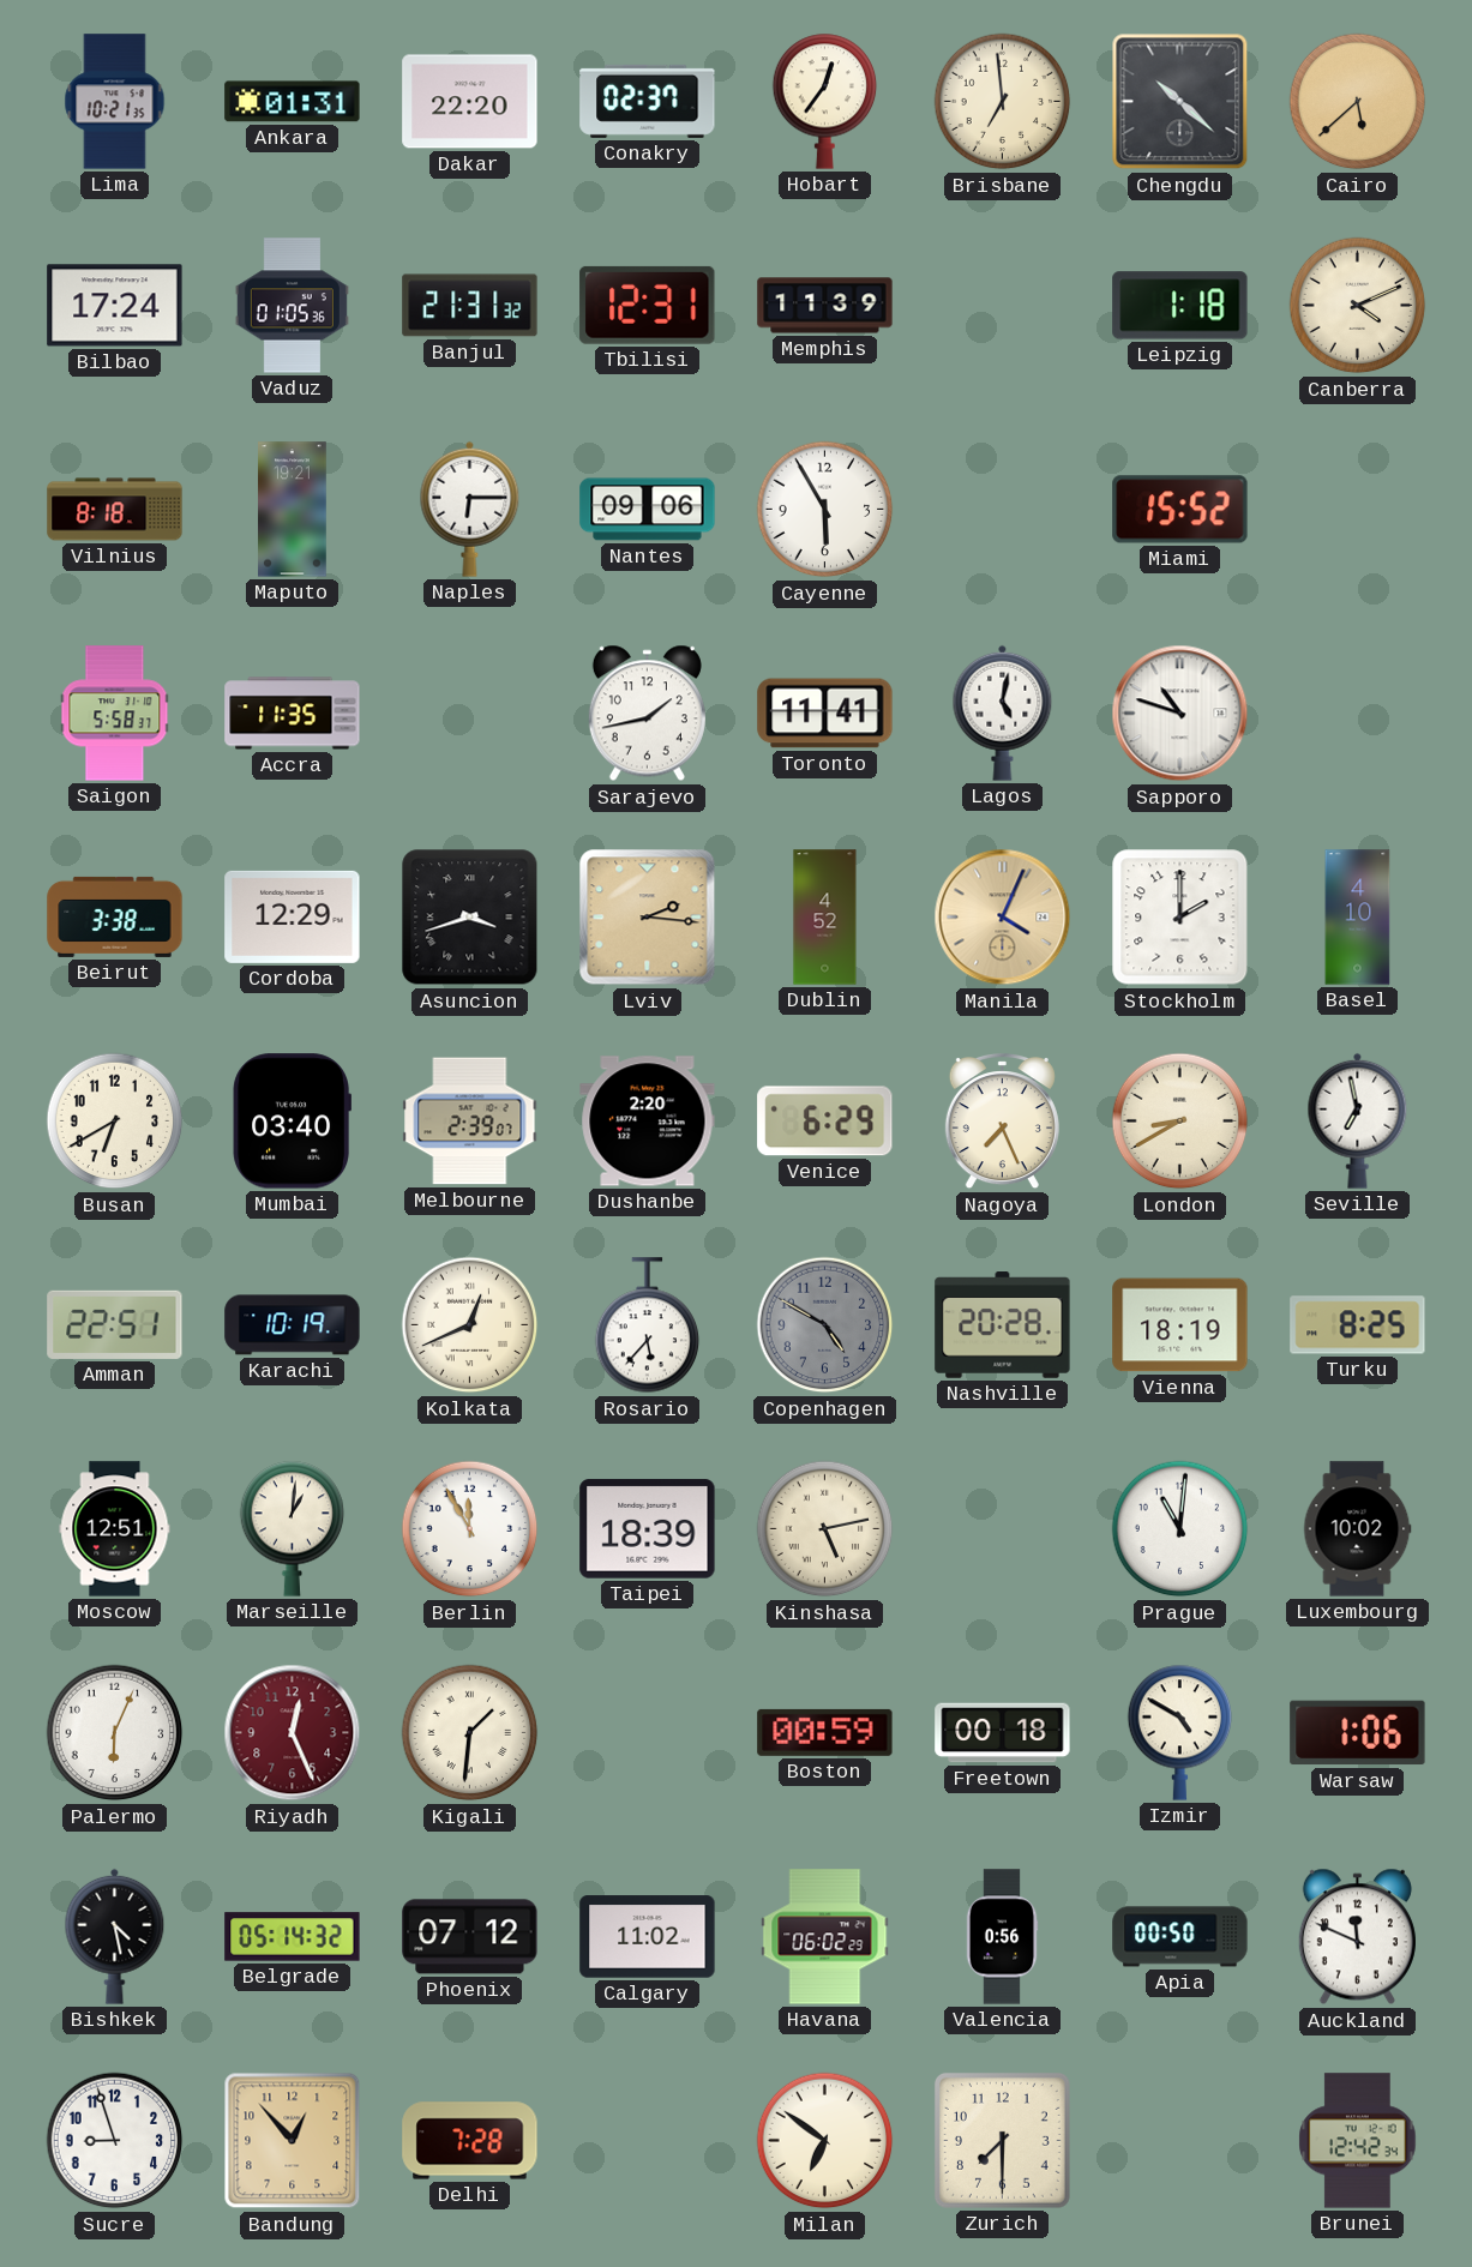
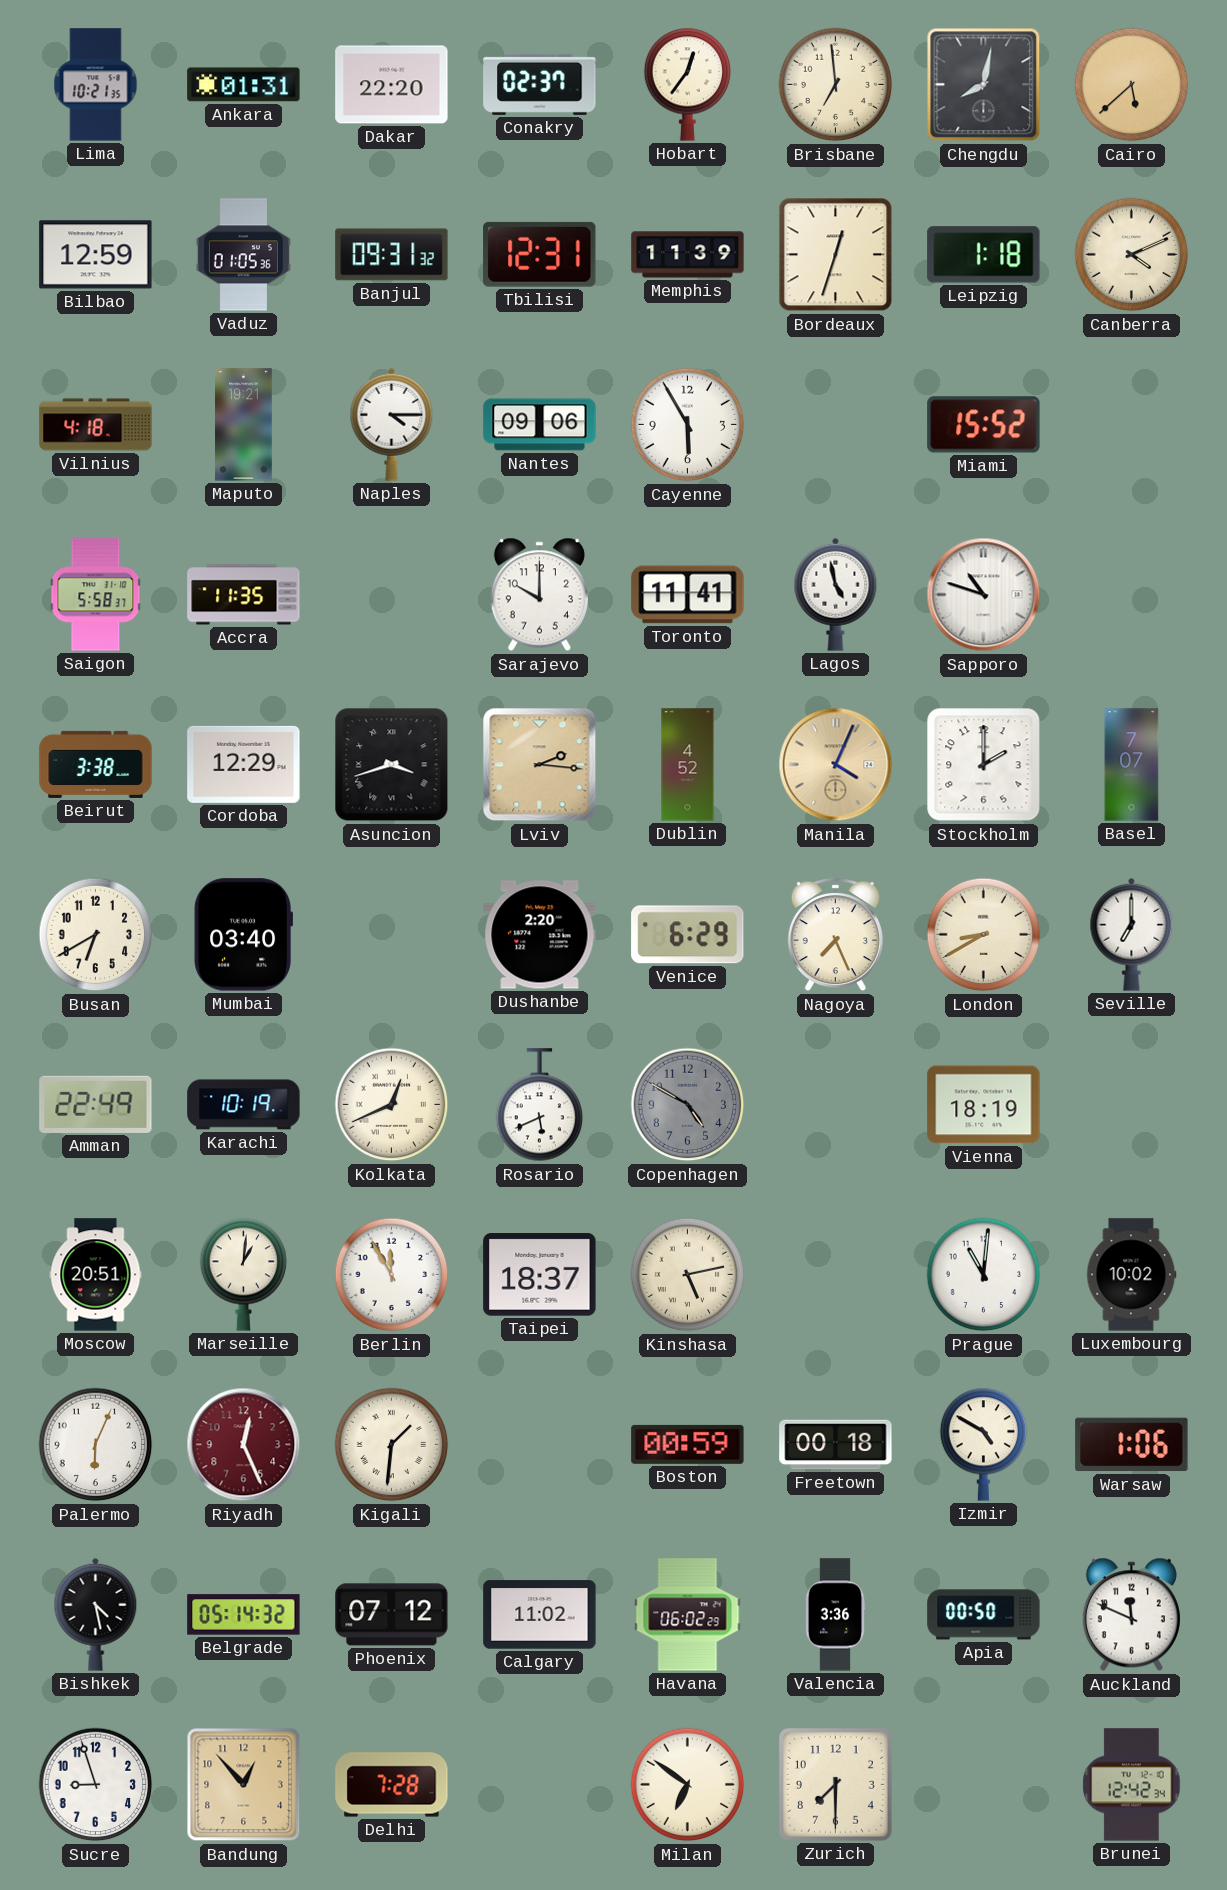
Chengdu: 10:22 -> 8:02
Bilbao: 17:24 -> 12:59
Banjul: 21:31 -> 09:31
Bordeaux: none -> 12:33
Vilnius: 8:18 -> 4:18
Naples: 6:15 -> 4:15
Sarajevo: 1:43 -> 10:00
Lagos: 5:02 -> 4:58
Basel: 4:10 -> 7:07
Melbourne: 2:39 -> none
Seville: 6:58 -> 7:00
Amman: 22:51 -> 22:49
Rosario: 5:37 -> 5:41
Nashville: 20:28 -> none
Turku: 8:25 -> none
Moscow: 12:51 -> 20:51
Taipei: 18:39 -> 18:37
Valencia: 0:56 -> 3:36
